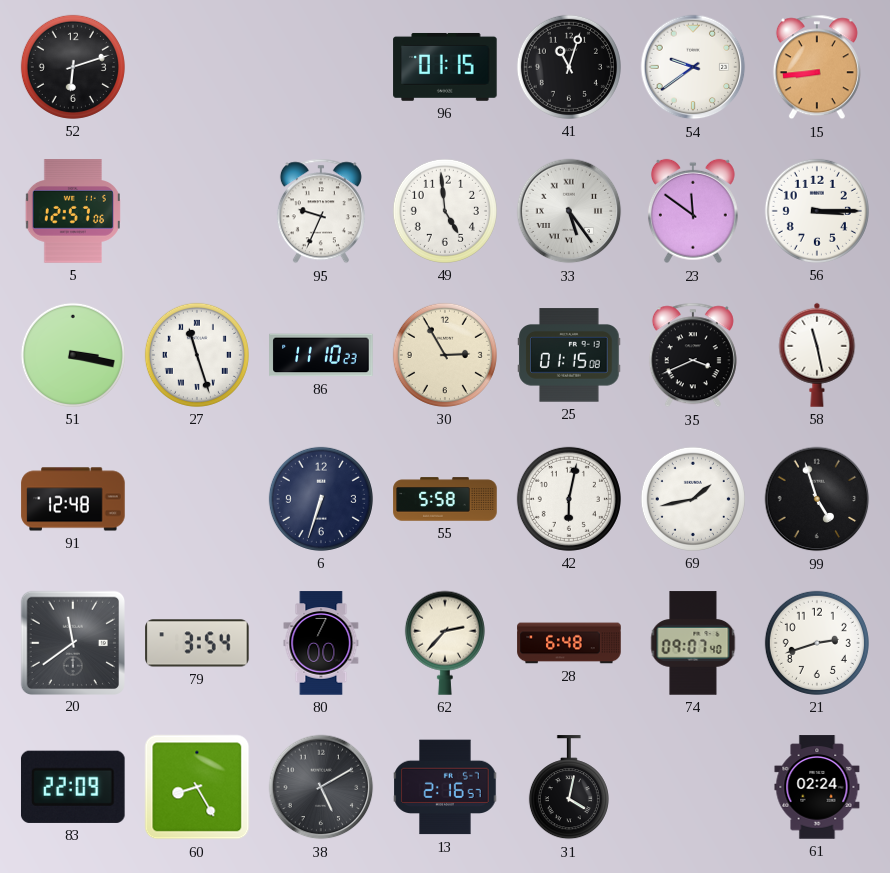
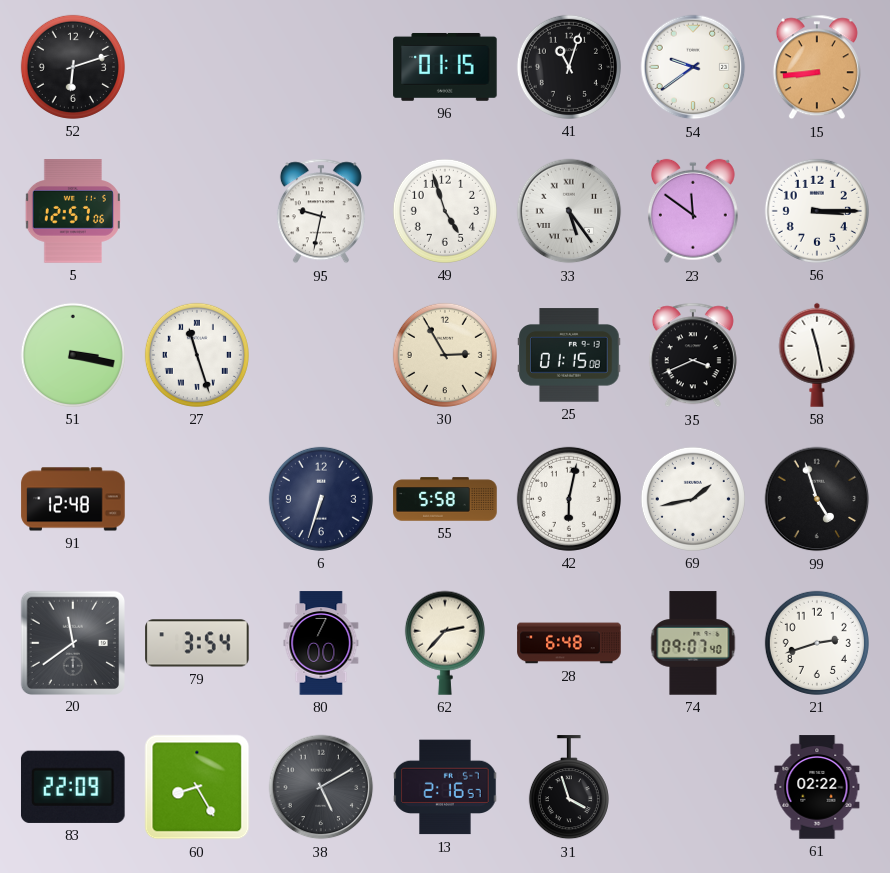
95: 9:34 -> 9:32
49: 4:59 -> 4:57
86: 11:10 -> none
31: 4:02 -> 3:57
61: 02:24 -> 02:22
